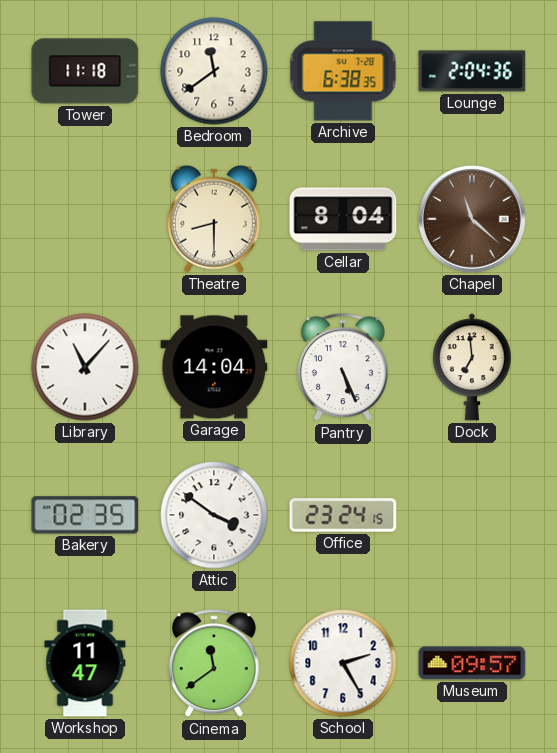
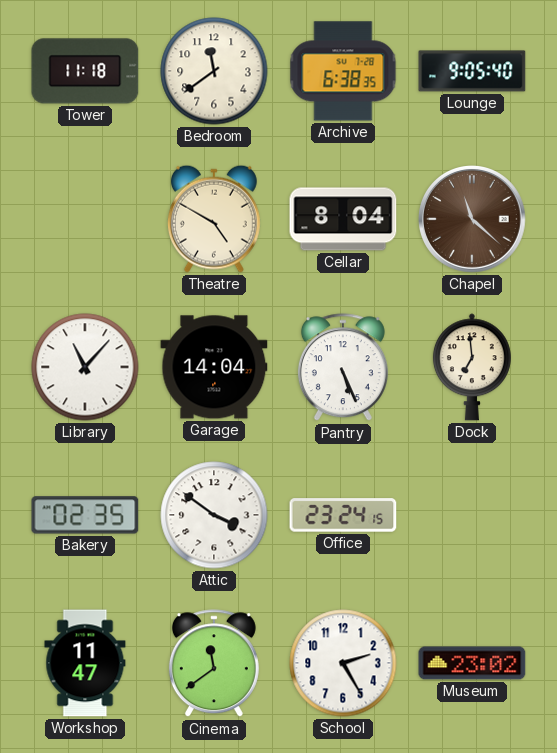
Lounge: 2:04 -> 9:05
Theatre: 8:30 -> 4:50
Museum: 09:57 -> 23:02
